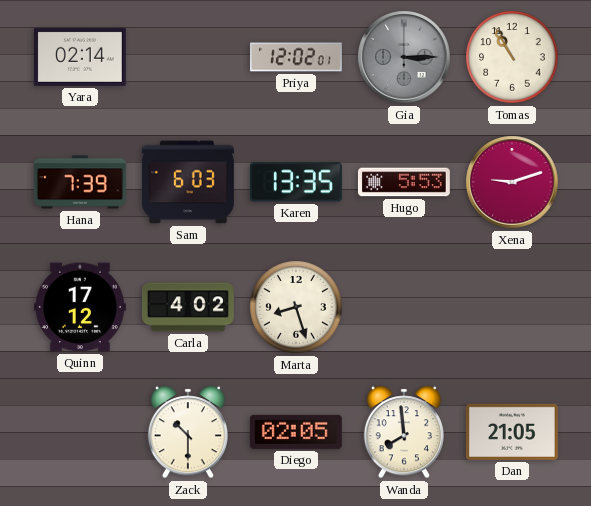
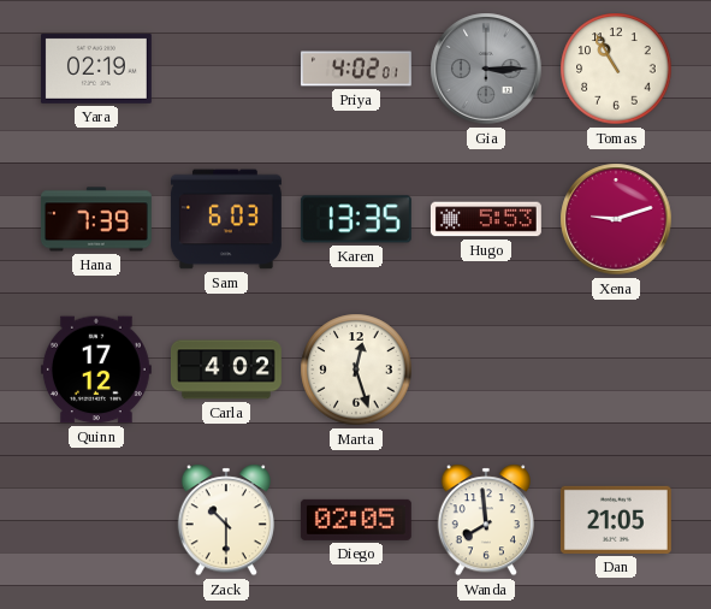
Yara: 02:14 -> 02:19
Priya: 12:02 -> 4:02
Marta: 8:27 -> 12:27
